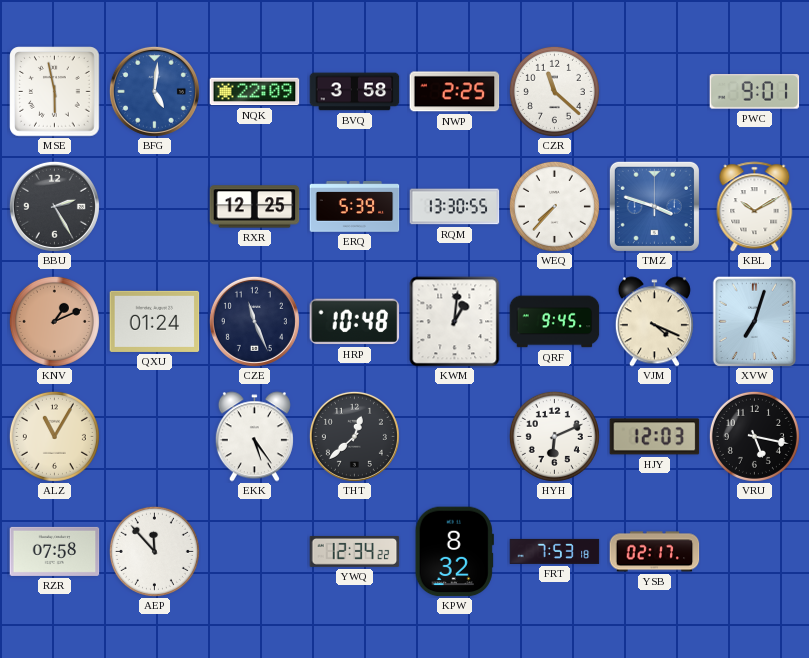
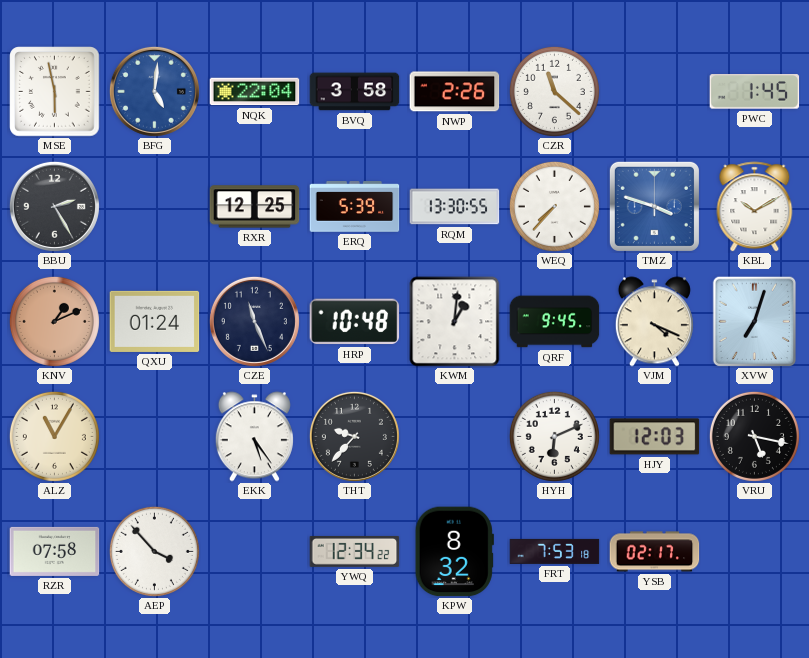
NQK: 22:09 -> 22:04
NWP: 2:25 -> 2:26
PWC: 9:01 -> 1:45
THT: 12:38 -> 9:37
AEP: 11:53 -> 3:53
